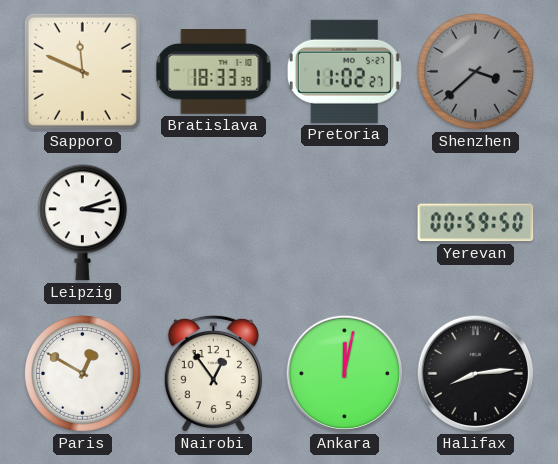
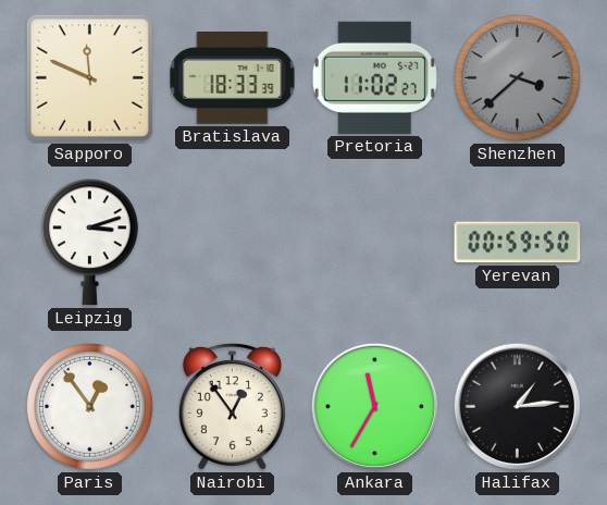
Paris: 12:50 -> 12:54
Ankara: 12:02 -> 11:35
Halifax: 8:14 -> 1:14
